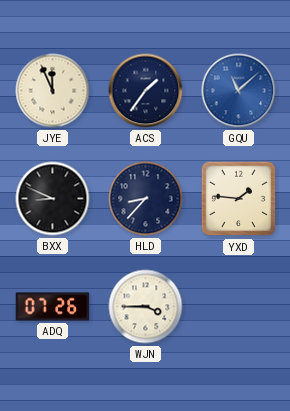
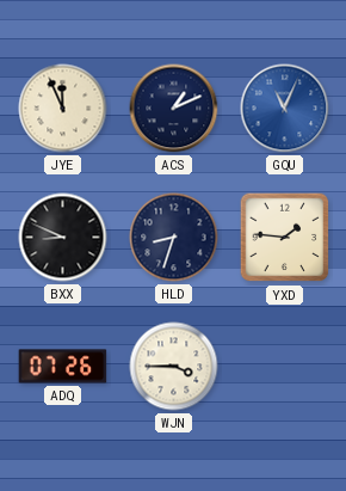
ACS: 1:36 -> 1:11
GQU: 11:08 -> 11:04
HLD: 8:37 -> 8:33
